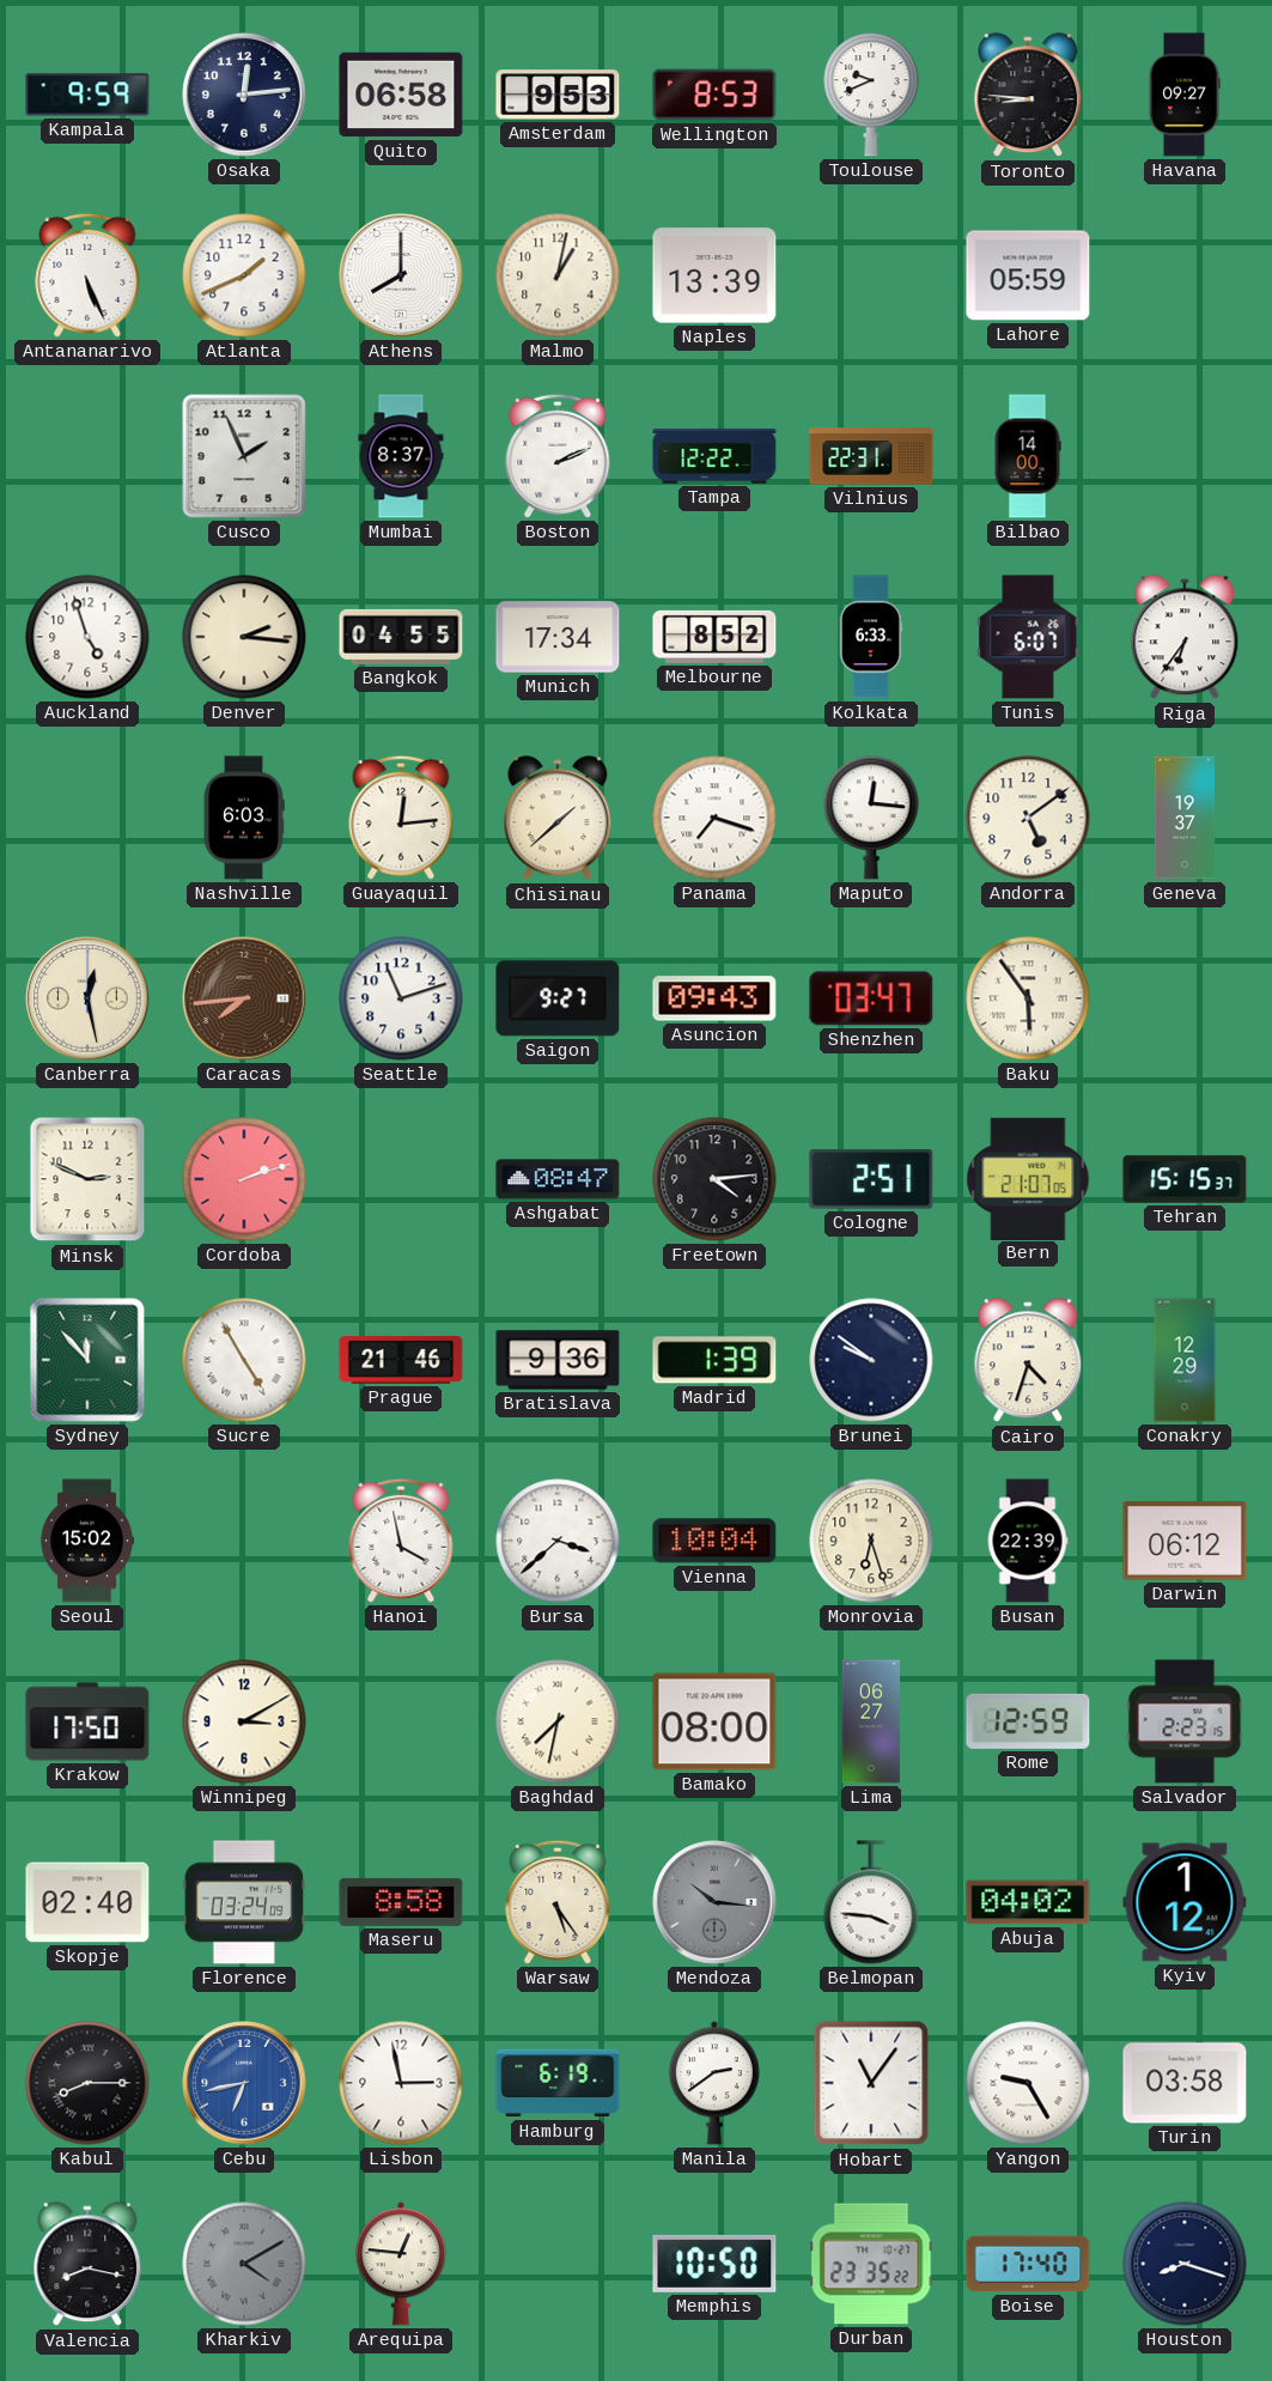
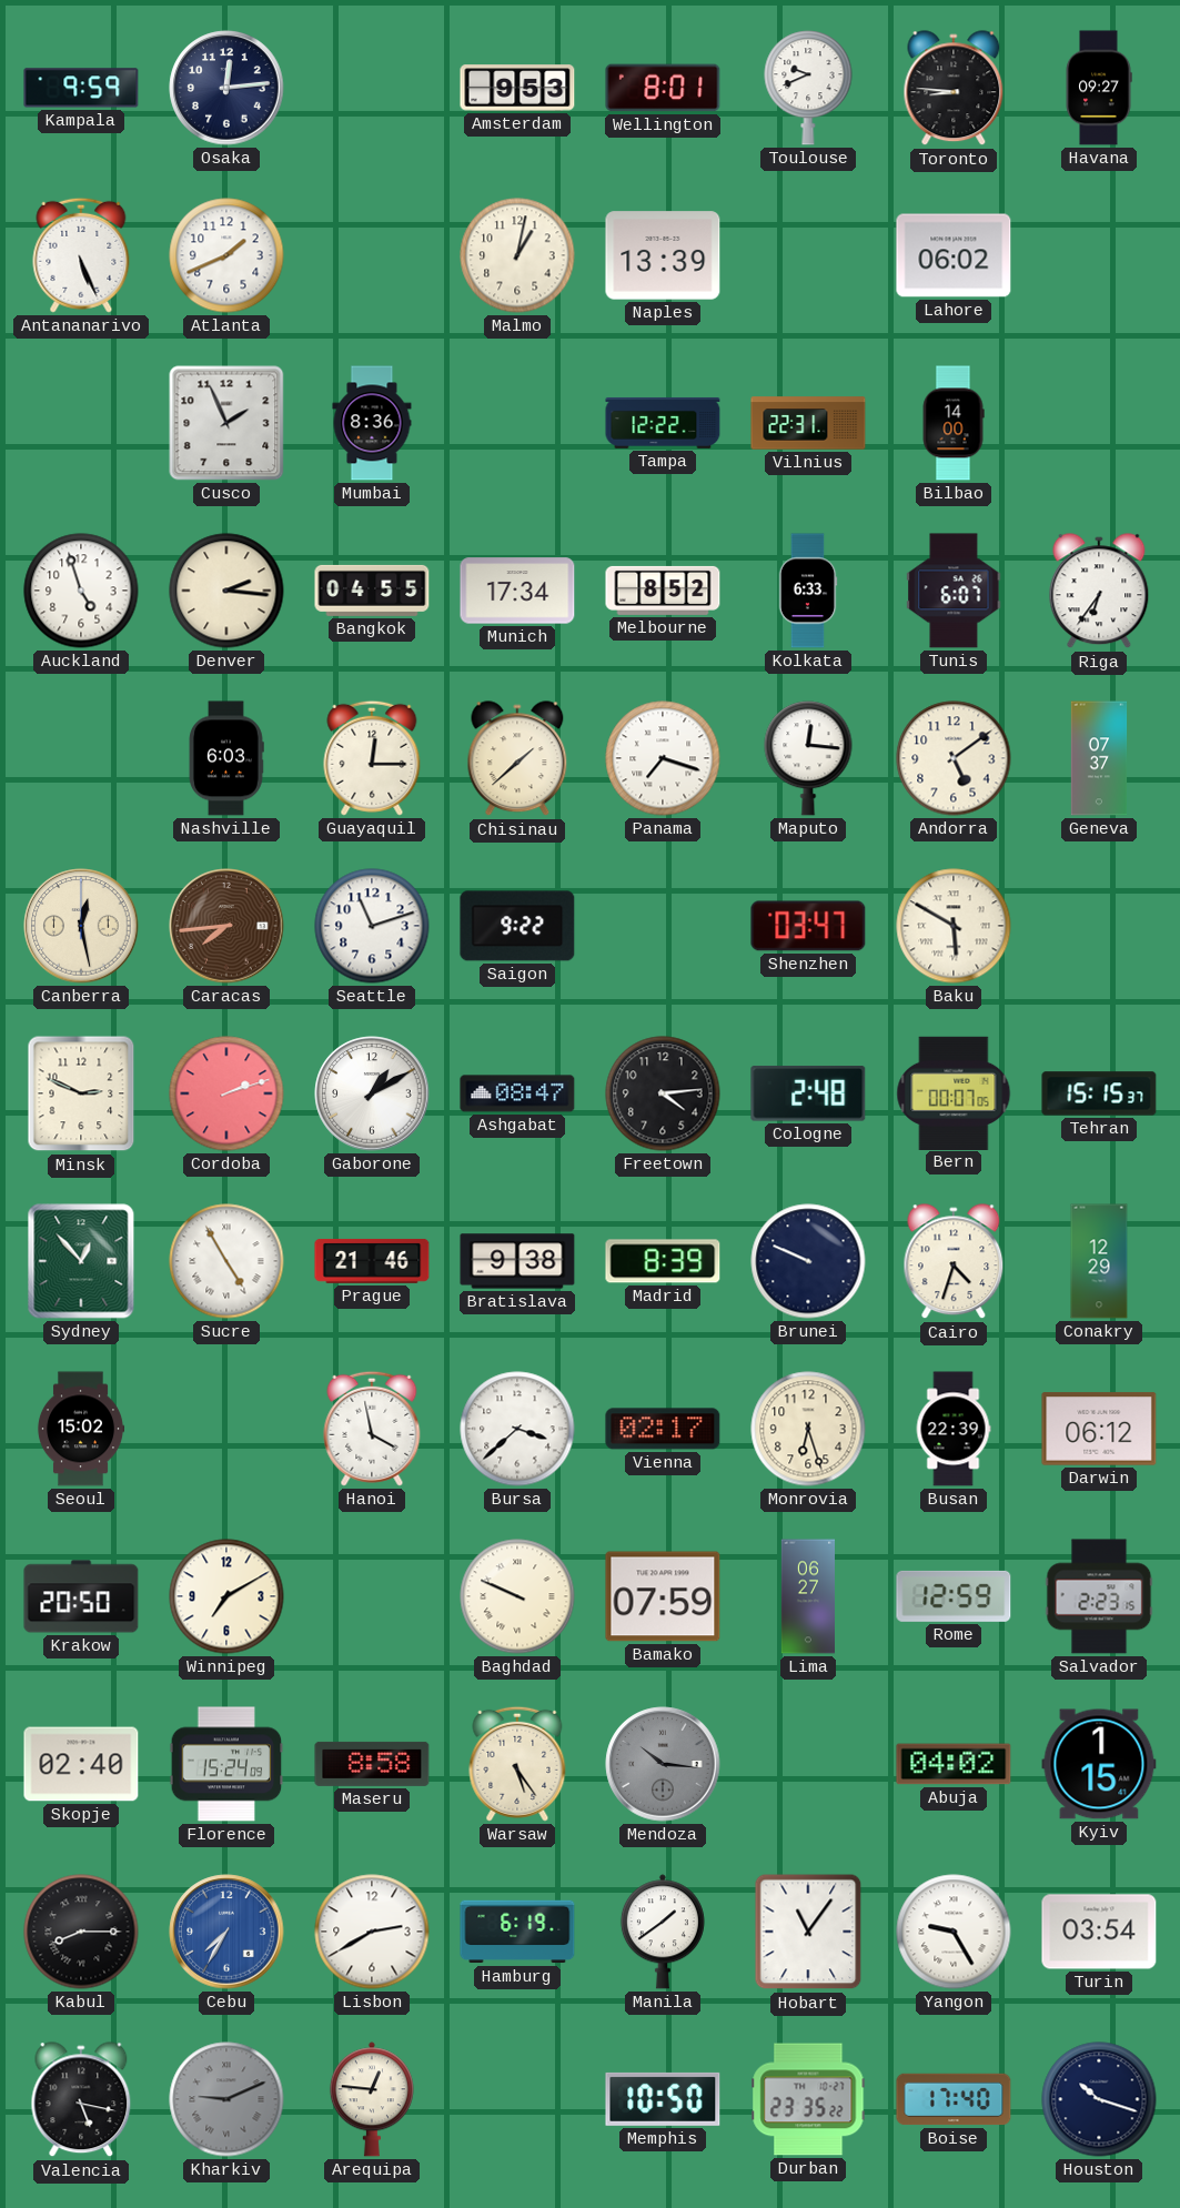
Quito: 06:58 -> none
Wellington: 8:53 -> 8:01
Athens: 8:00 -> none
Lahore: 05:59 -> 06:02
Mumbai: 8:37 -> 8:36
Boston: 2:11 -> none
Guayaquil: 12:14 -> 12:15
Geneva: 19:37 -> 07:37
Saigon: 9:27 -> 9:22
Asuncion: 09:43 -> none
Baku: 5:54 -> 5:50
Gaborone: none -> 1:10
Cologne: 2:51 -> 2:48
Bern: 21:07 -> 00:07
Sydney: 11:53 -> 12:53
Bratislava: 9:36 -> 9:38
Madrid: 1:39 -> 8:39
Brunei: 9:51 -> 9:49
Vienna: 10:04 -> 02:17
Krakow: 17:50 -> 20:50
Winnipeg: 3:10 -> 7:10
Baghdad: 7:32 -> 9:49
Bamako: 08:00 -> 07:59
Florence: 03:24 -> 15:24
Belmopan: 3:46 -> none
Kyiv: 1:12 -> 1:15
Cebu: 6:43 -> 7:35
Lisbon: 2:58 -> 2:40
Manila: 2:39 -> 1:39
Turin: 03:58 -> 03:54
Valencia: 8:17 -> 5:17
Kharkiv: 4:10 -> 9:11
Houston: 8:18 -> 10:18
